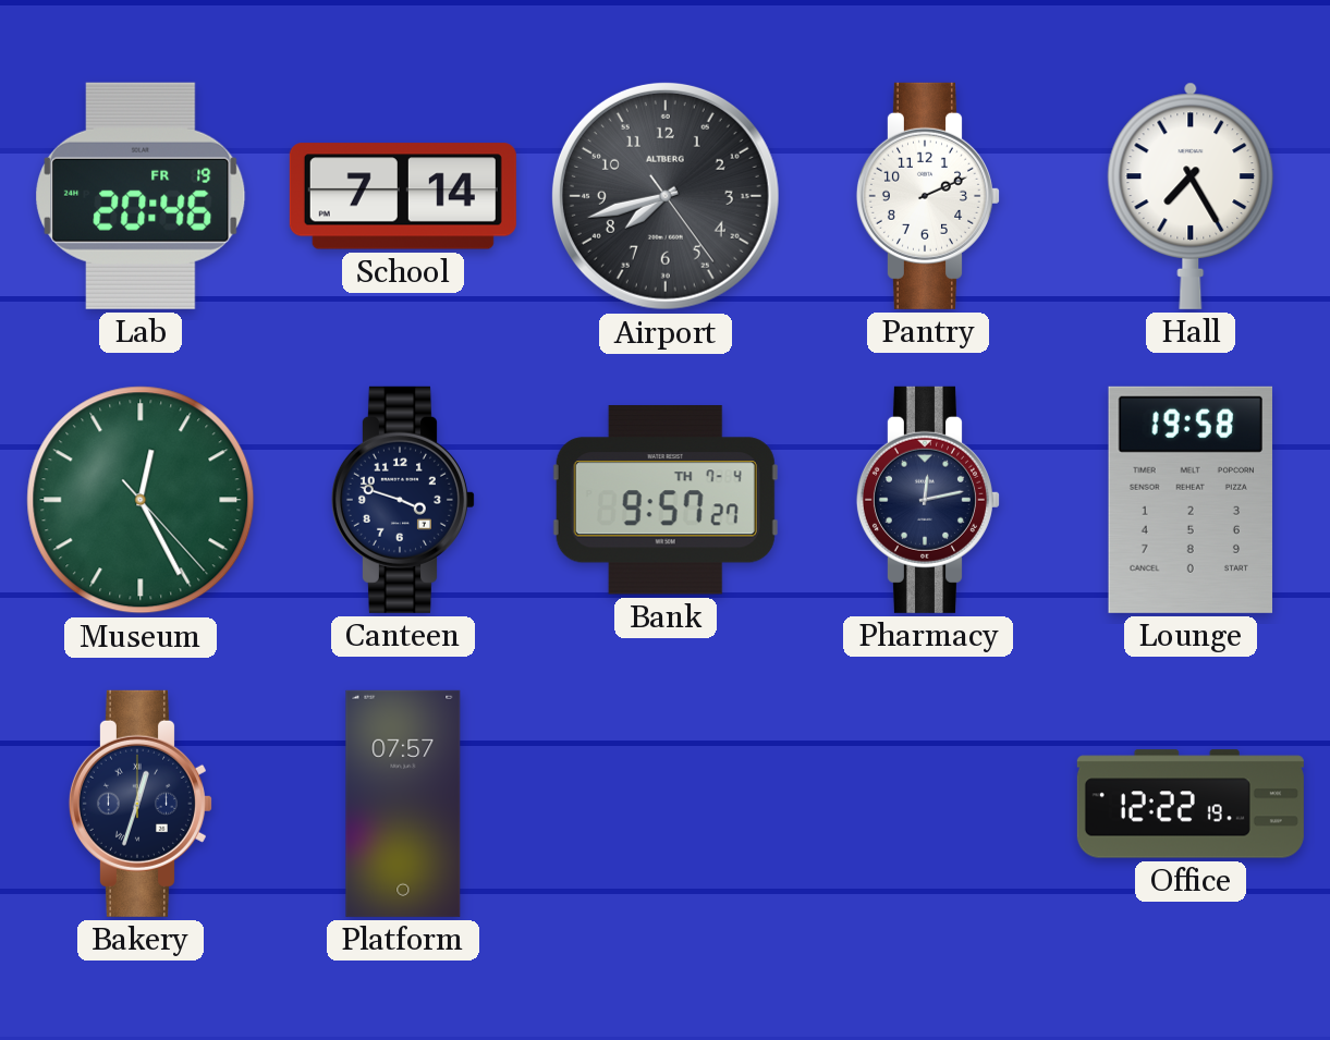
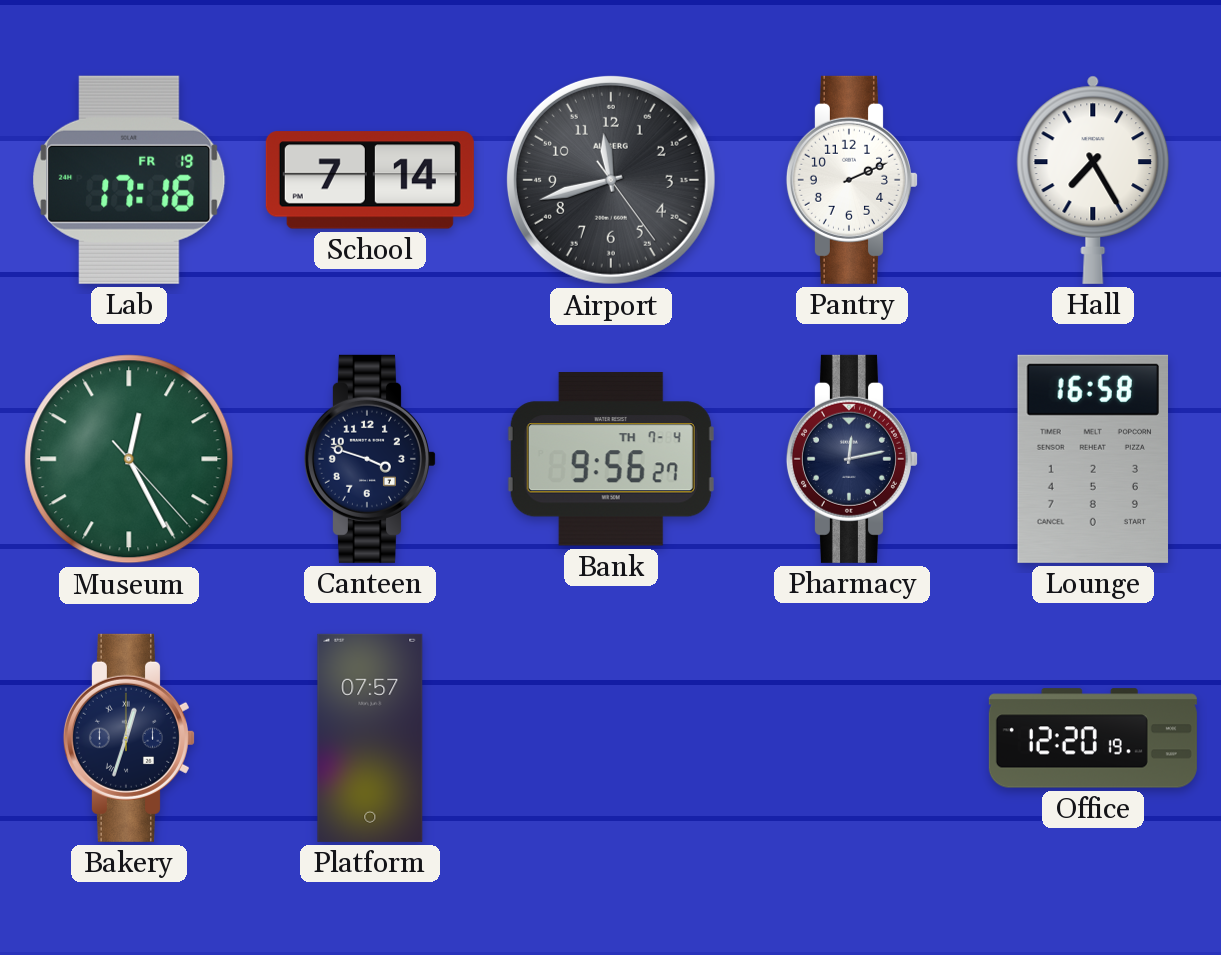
Lab: 20:46 -> 17:16
Airport: 7:42 -> 11:42
Bank: 9:57 -> 9:56
Lounge: 19:58 -> 16:58
Office: 12:22 -> 12:20
